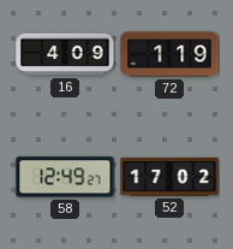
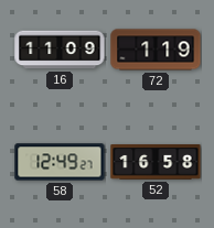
16: 4:09 -> 11:09
52: 17:02 -> 16:58
